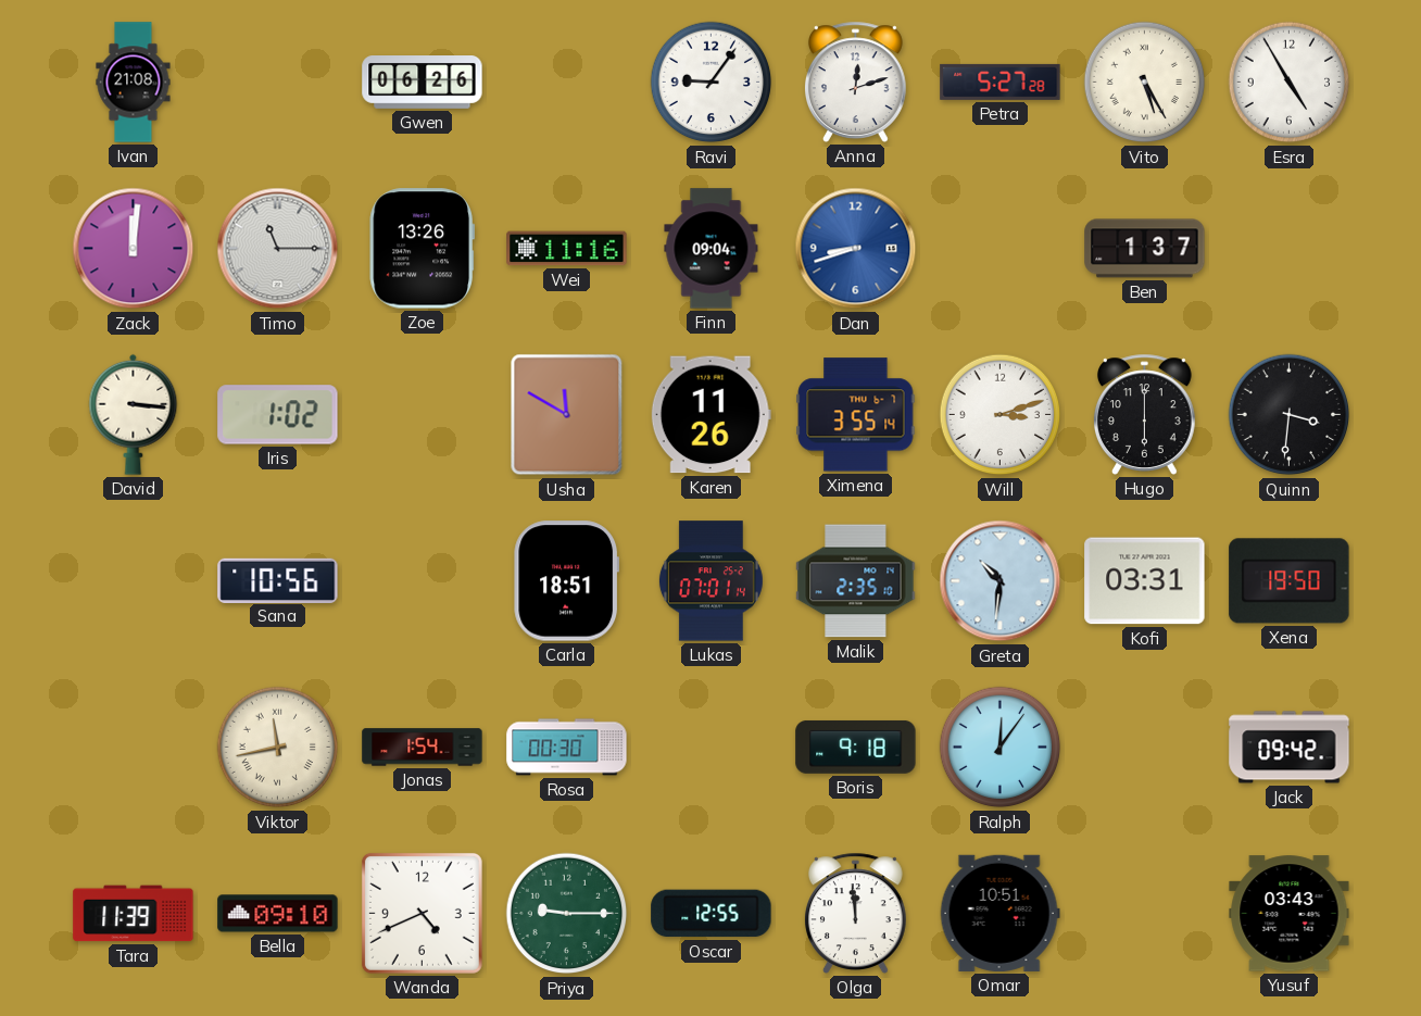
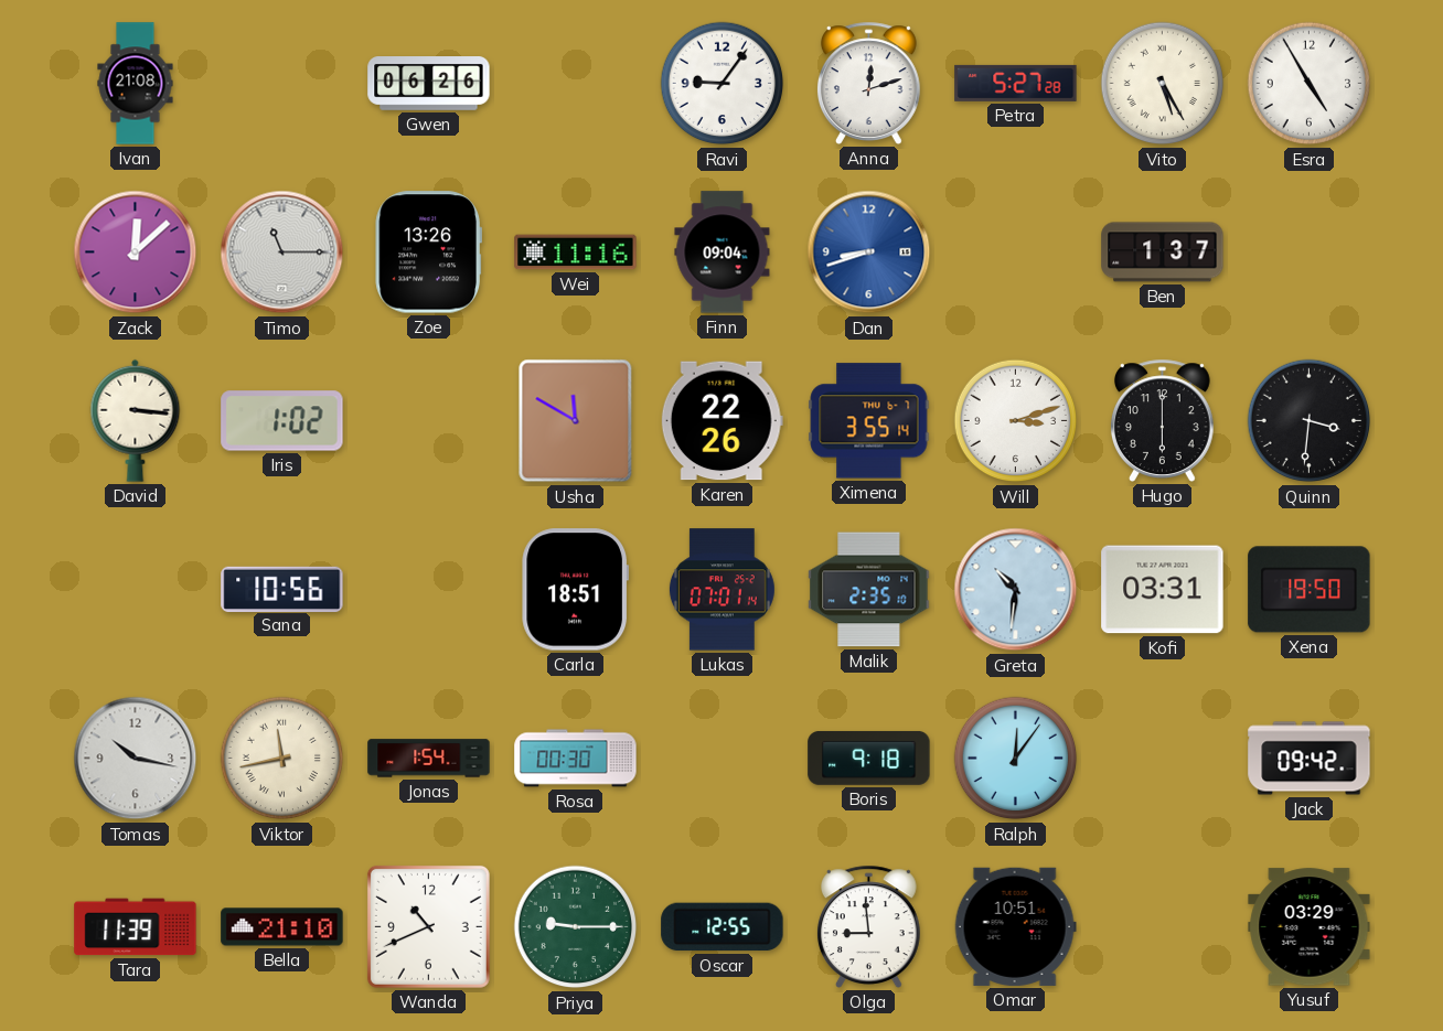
Zack: 12:01 -> 12:08
Karen: 11:26 -> 22:26
Tomas: none -> 10:17
Bella: 09:10 -> 21:10
Wanda: 4:41 -> 10:41
Olga: 11:59 -> 8:59
Yusuf: 03:43 -> 03:29
